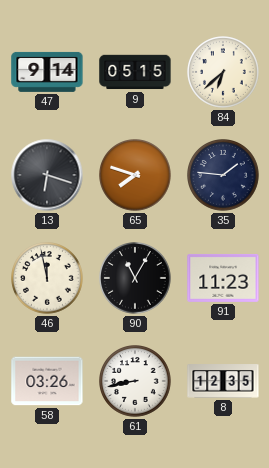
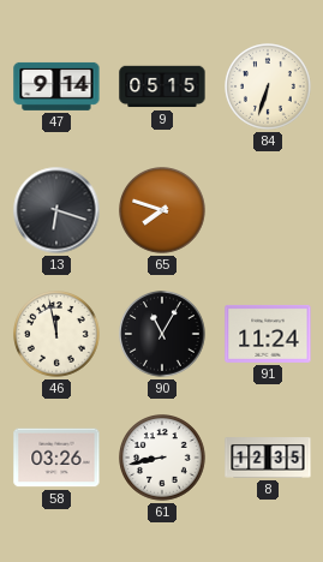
84: 6:38 -> 6:33
35: 1:46 -> none
91: 11:23 -> 11:24
